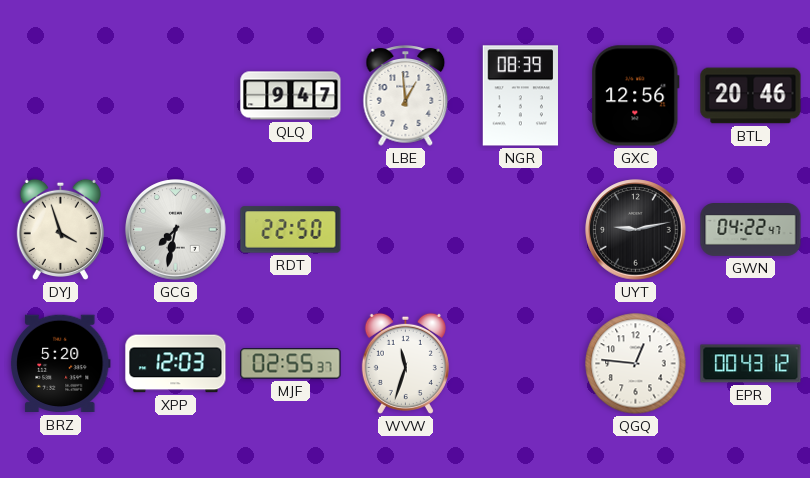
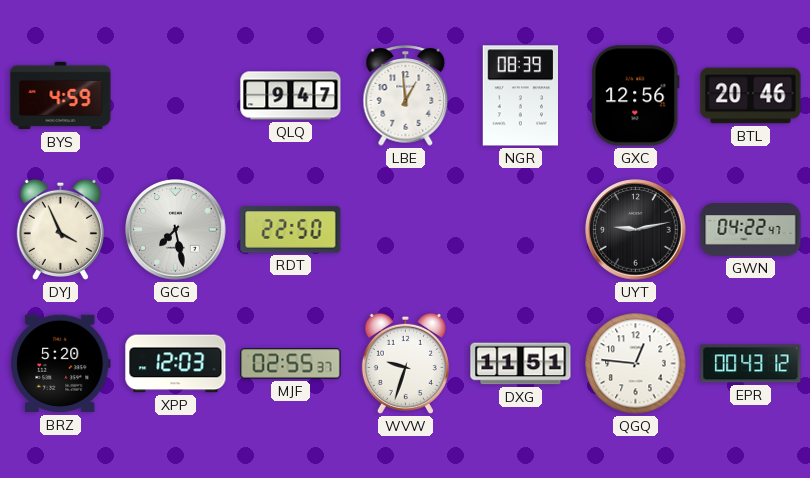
BYS: none -> 4:59
DYJ: 3:57 -> 3:56
GCG: 7:32 -> 7:28
WVW: 11:33 -> 9:33
DXG: none -> 11:51
